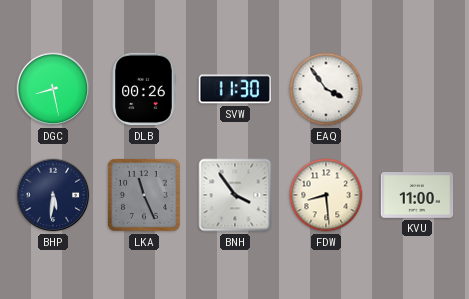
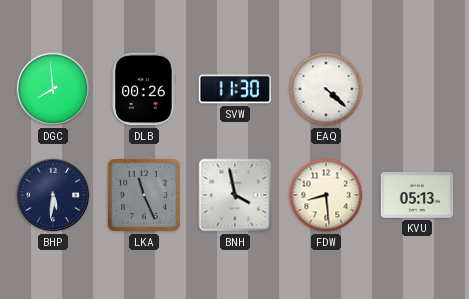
DGC: 8:28 -> 7:59
EAQ: 3:54 -> 4:22
BNH: 3:54 -> 3:58
KVU: 11:00 -> 05:13
